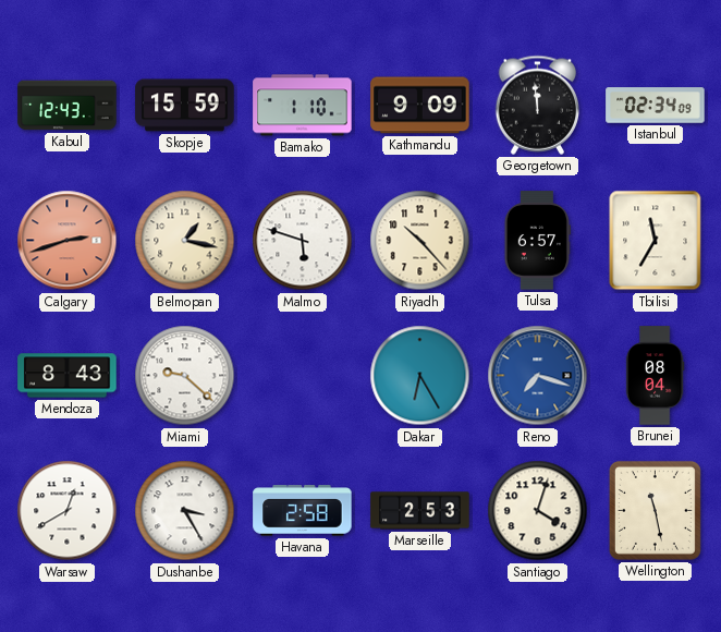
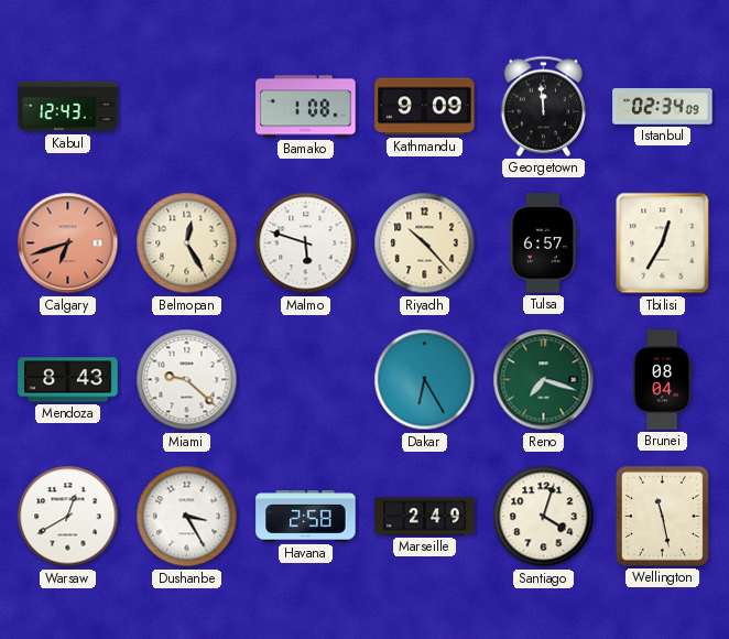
Skopje: 15:59 -> none
Bamako: 1:10 -> 1:08
Calgary: 2:42 -> 6:42
Belmopan: 1:17 -> 12:25
Tbilisi: 11:35 -> 12:35
Reno dial: blue -> green
Marseille: 2:53 -> 2:49
